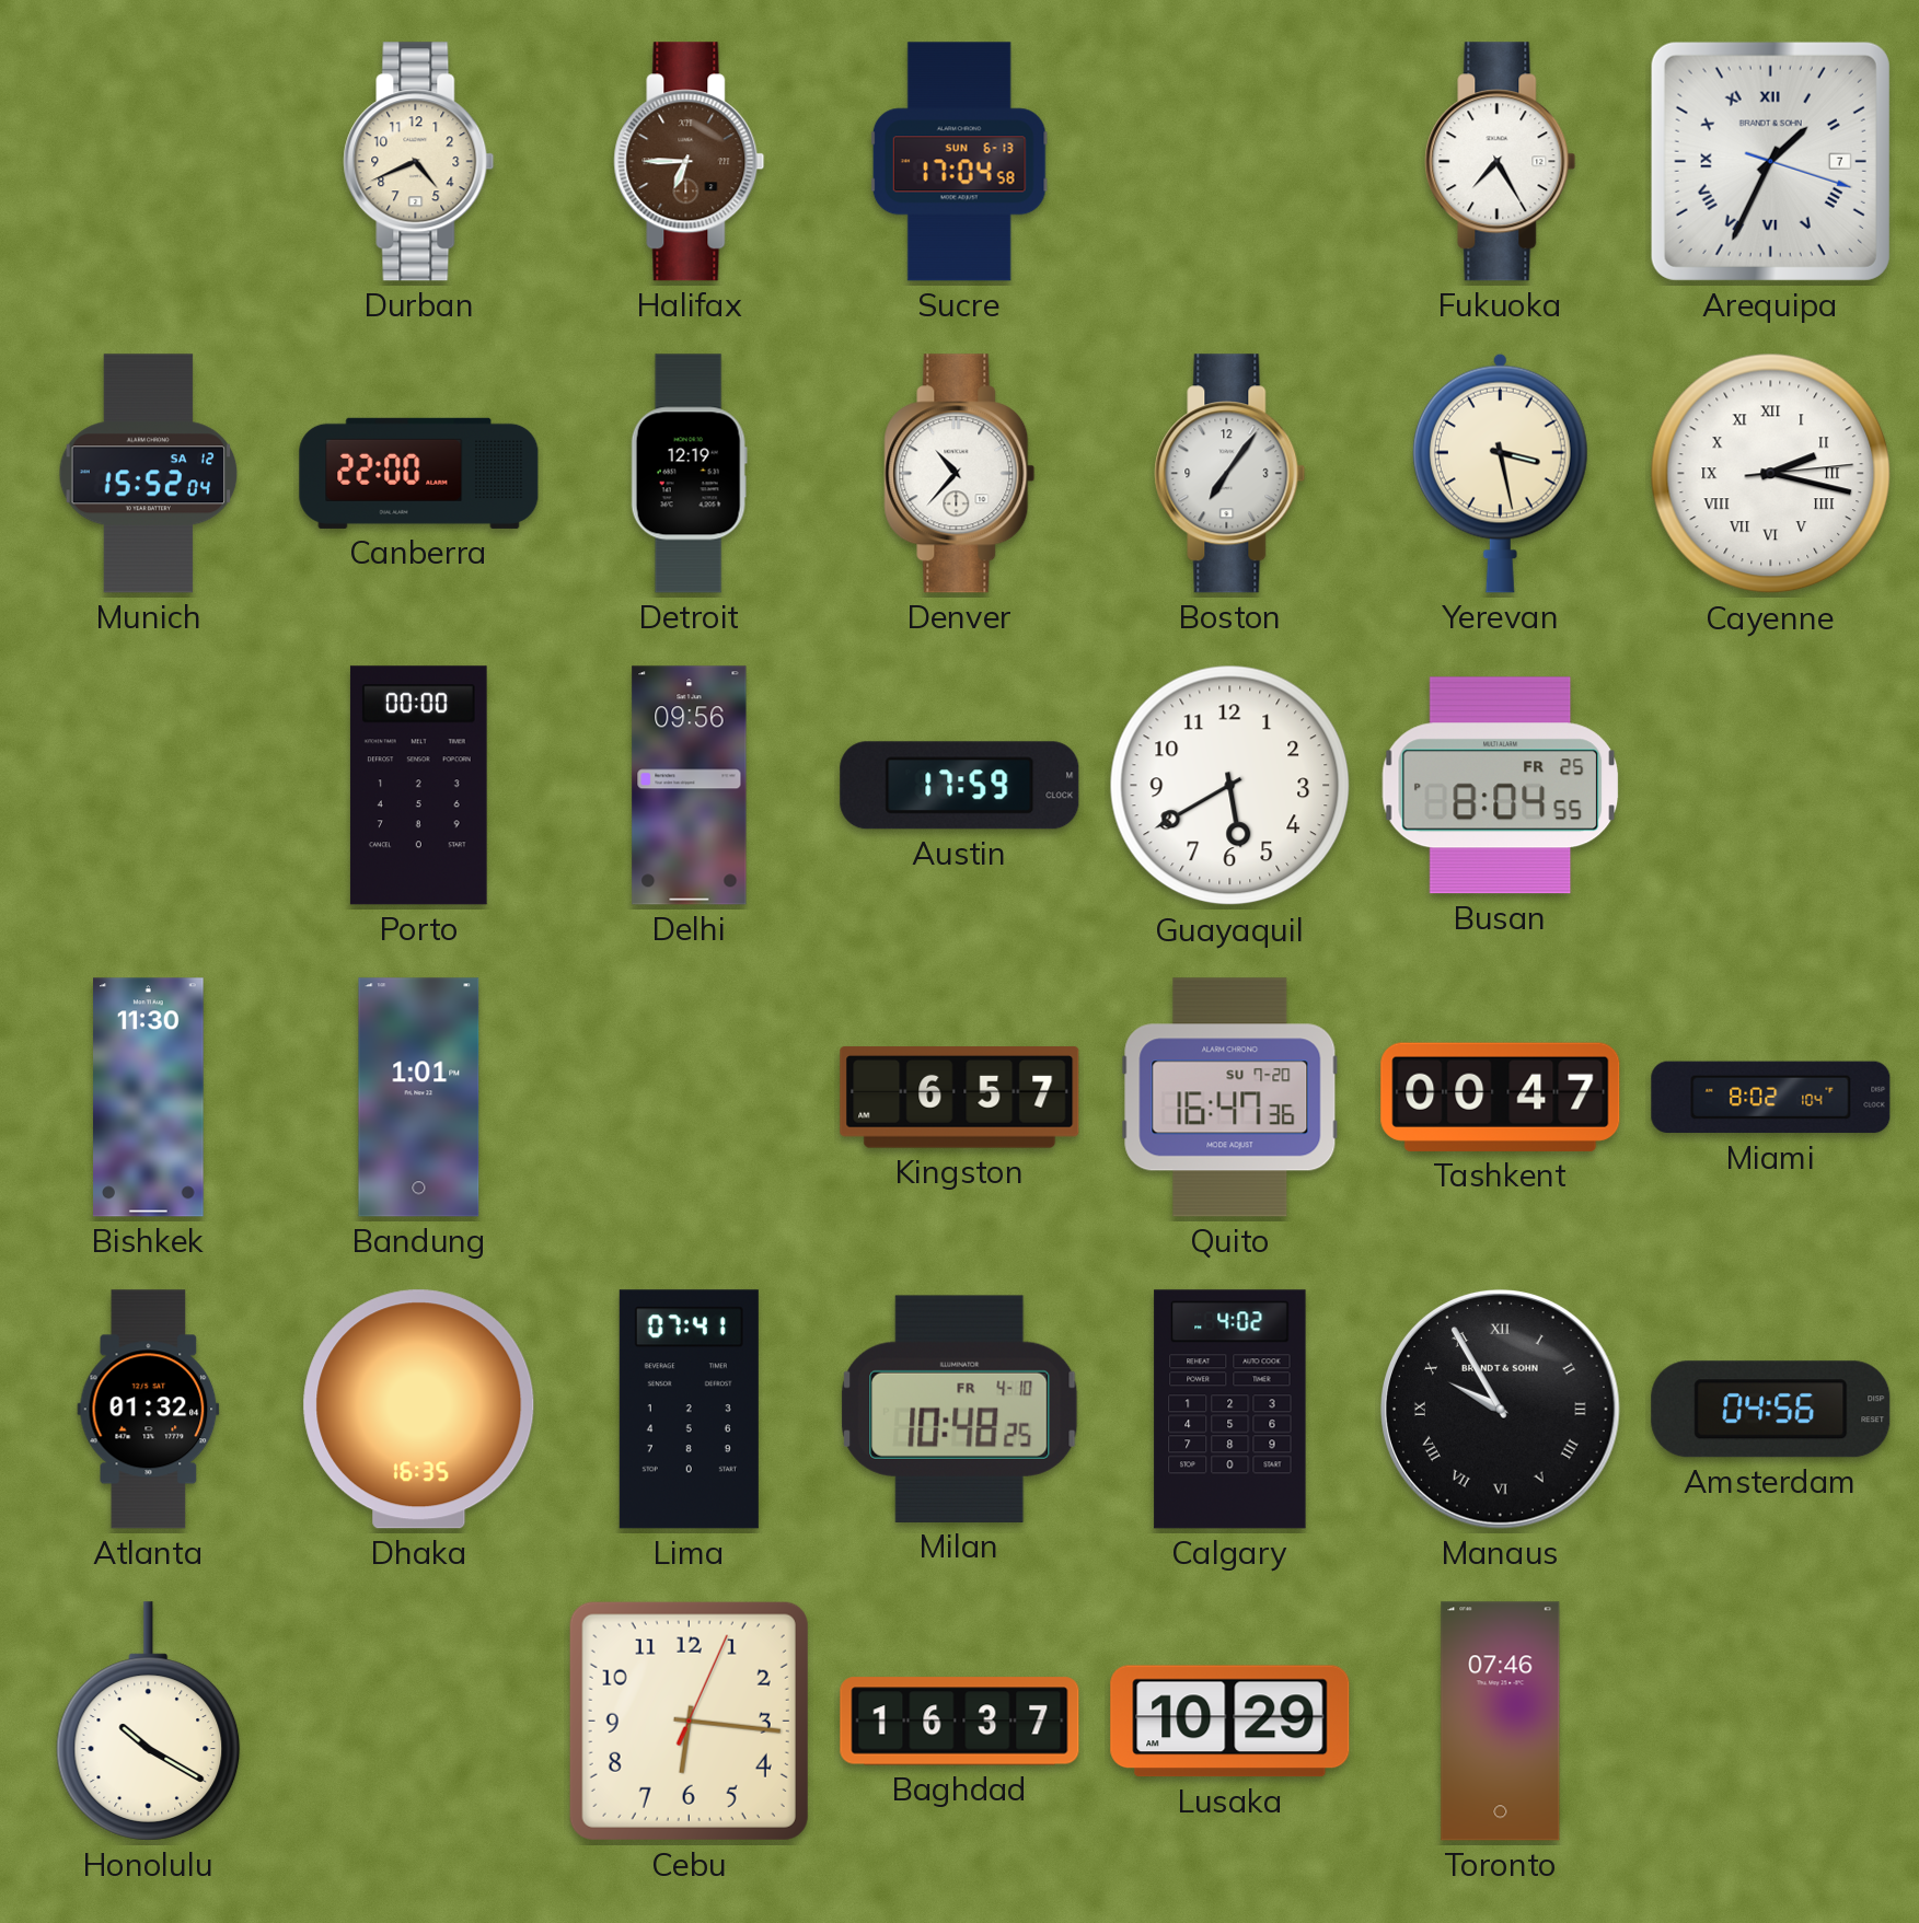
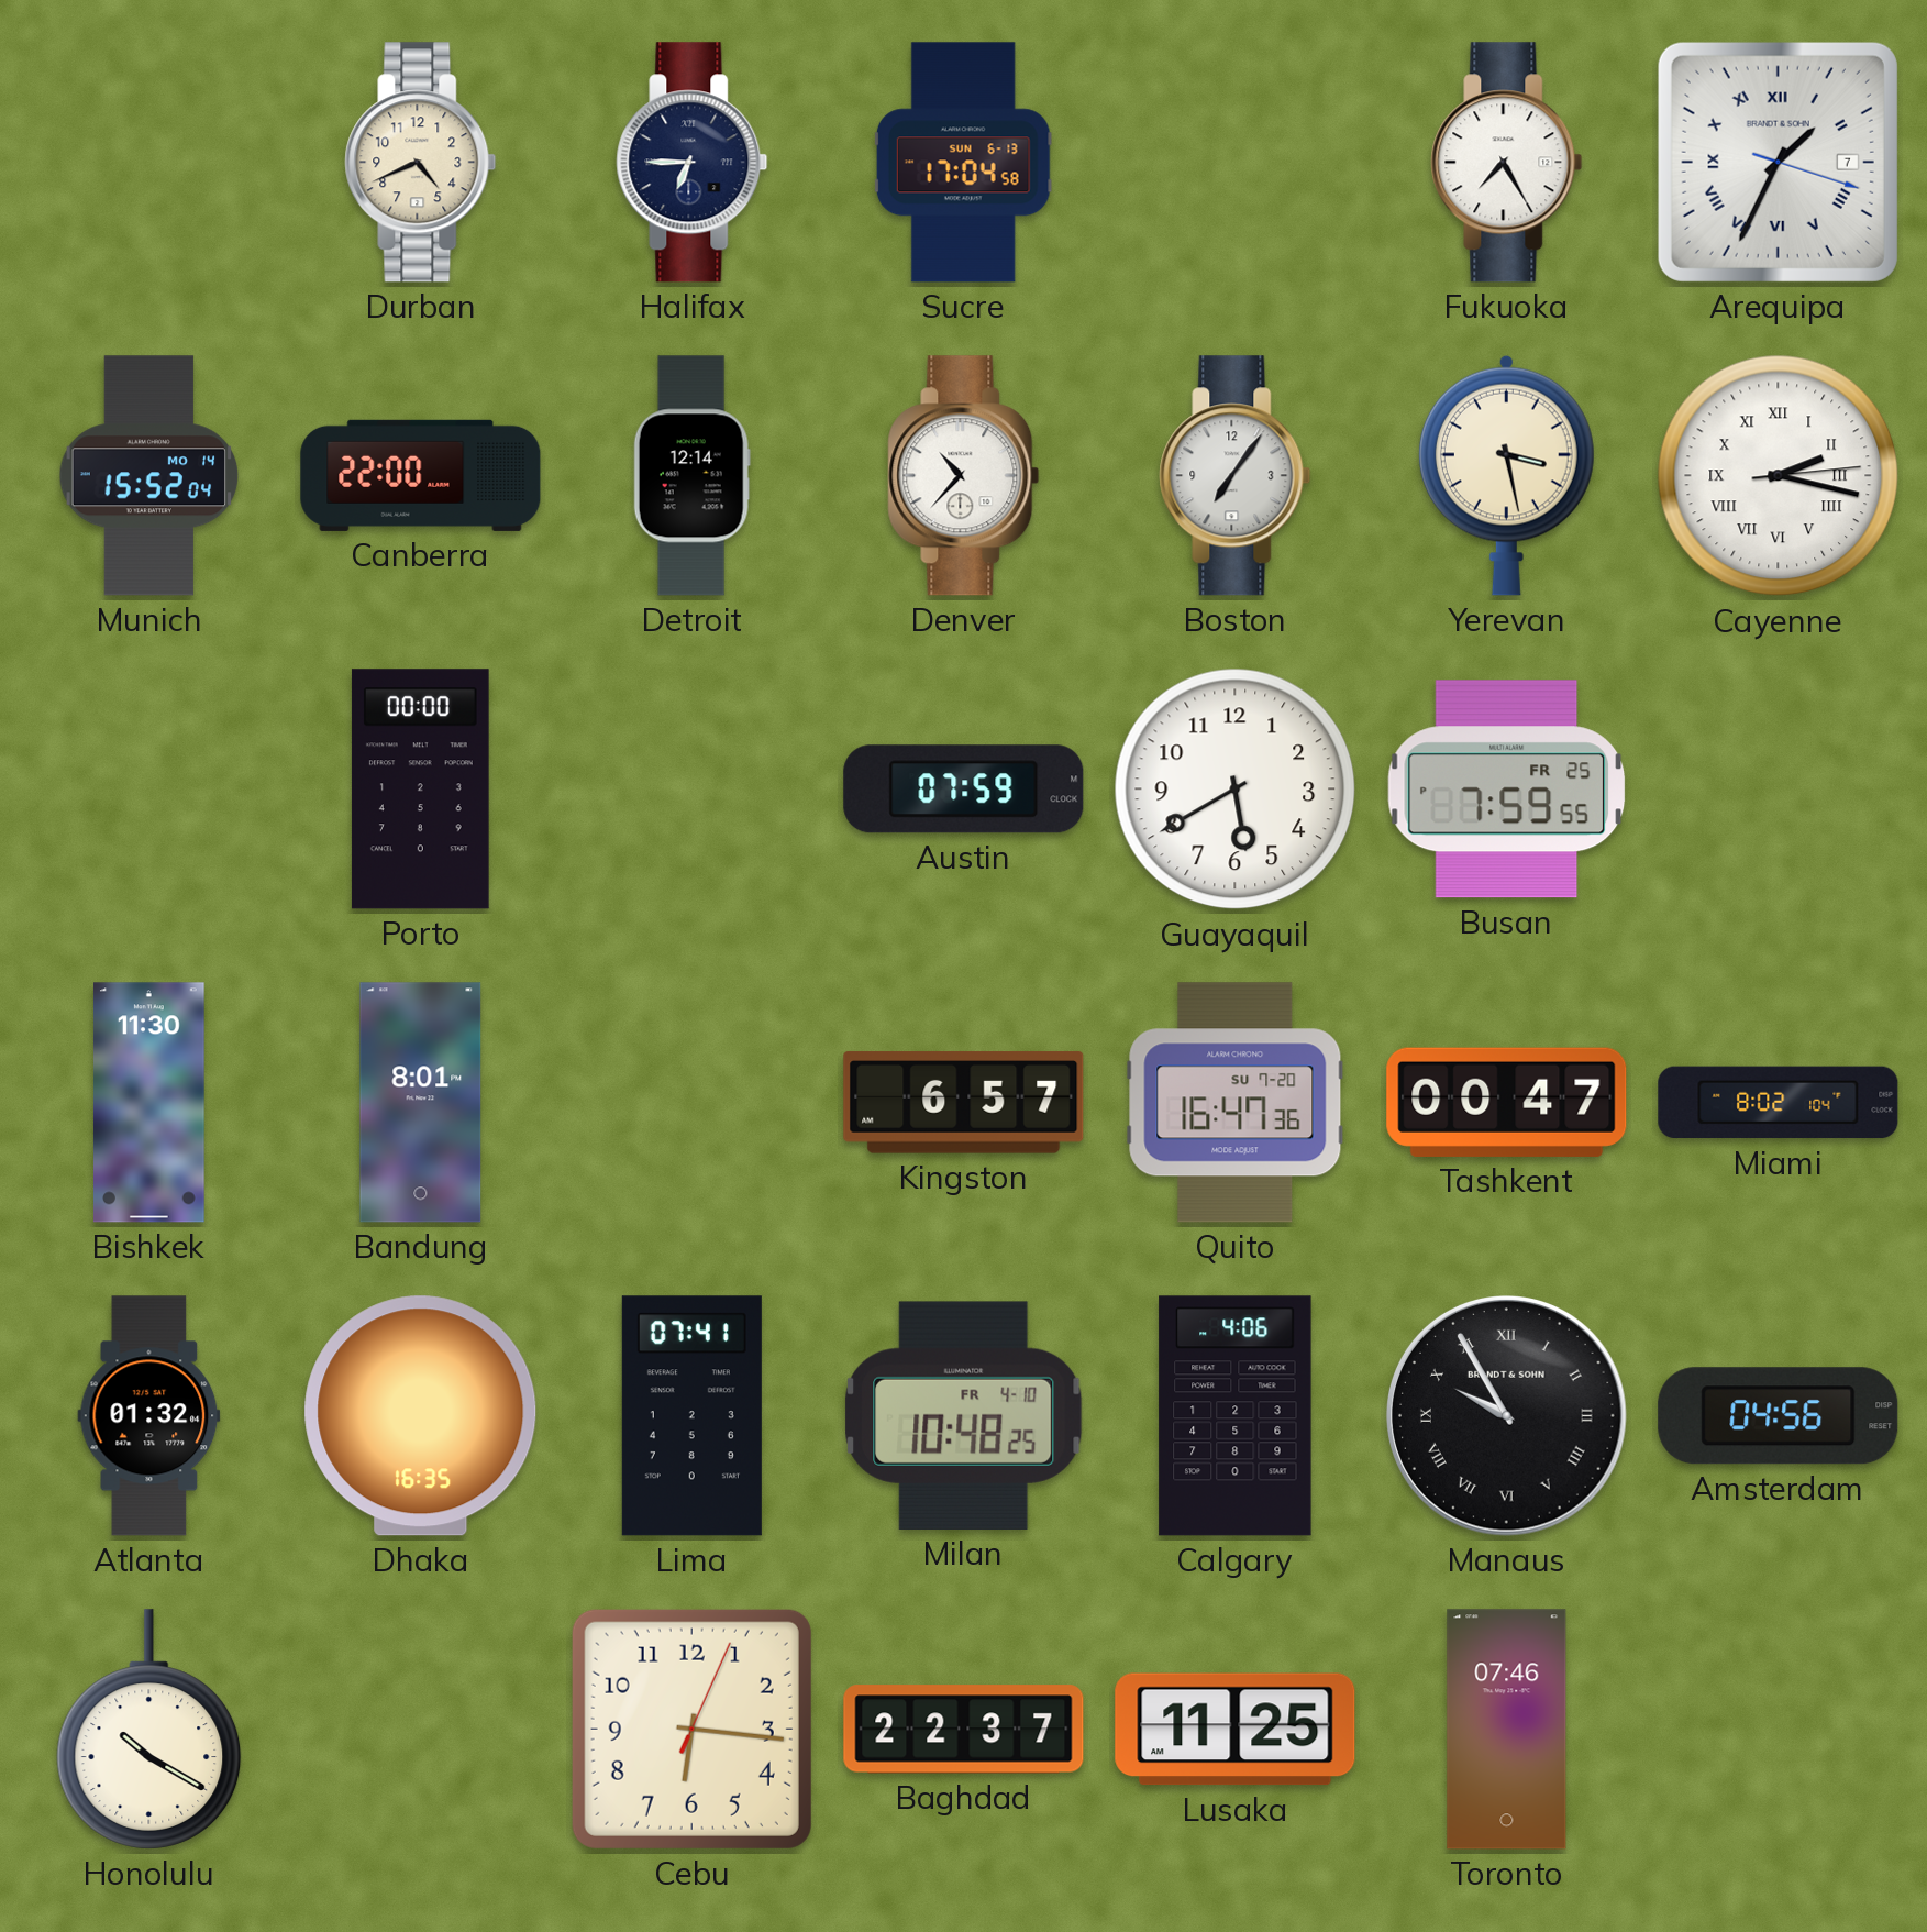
Halifax dial: brown -> navy
Munich date: SA 12 -> MO 14
Detroit: 12:19 -> 12:14
Delhi: 09:56 -> none
Austin: 17:59 -> 07:59
Busan: 8:04 -> 7:59
Bandung: 1:01 -> 8:01
Calgary: 4:02 -> 4:06
Baghdad: 16:37 -> 22:37
Lusaka: 10:29 -> 11:25
